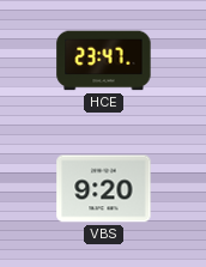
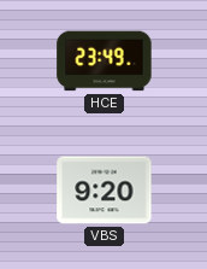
HCE: 23:47 -> 23:49
